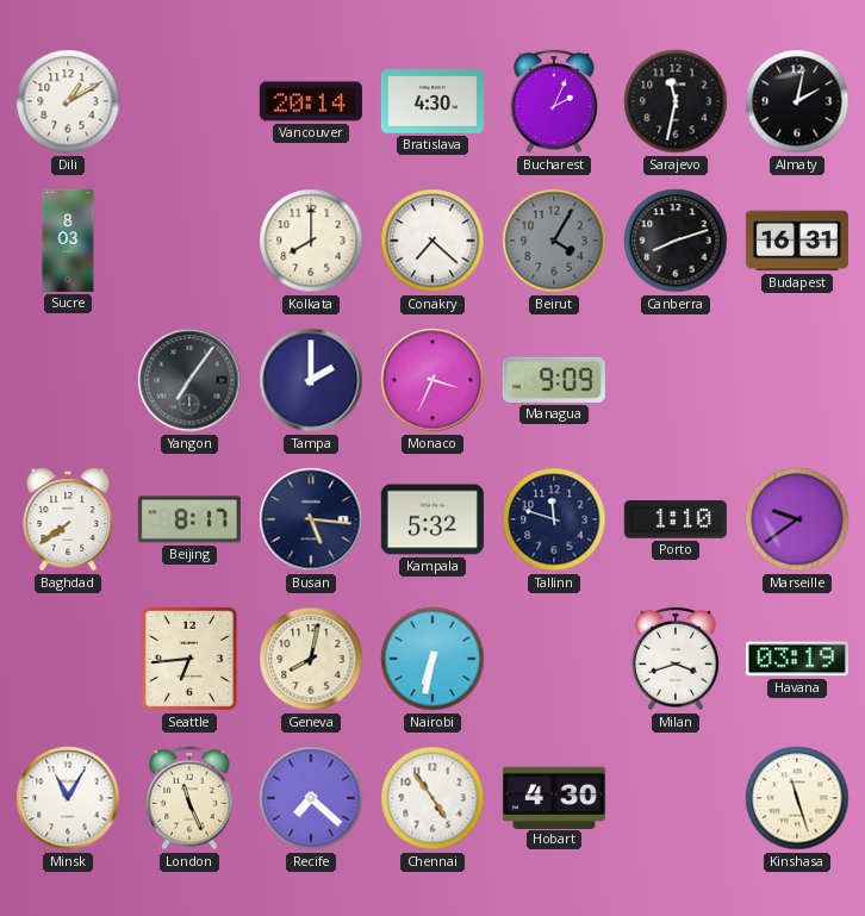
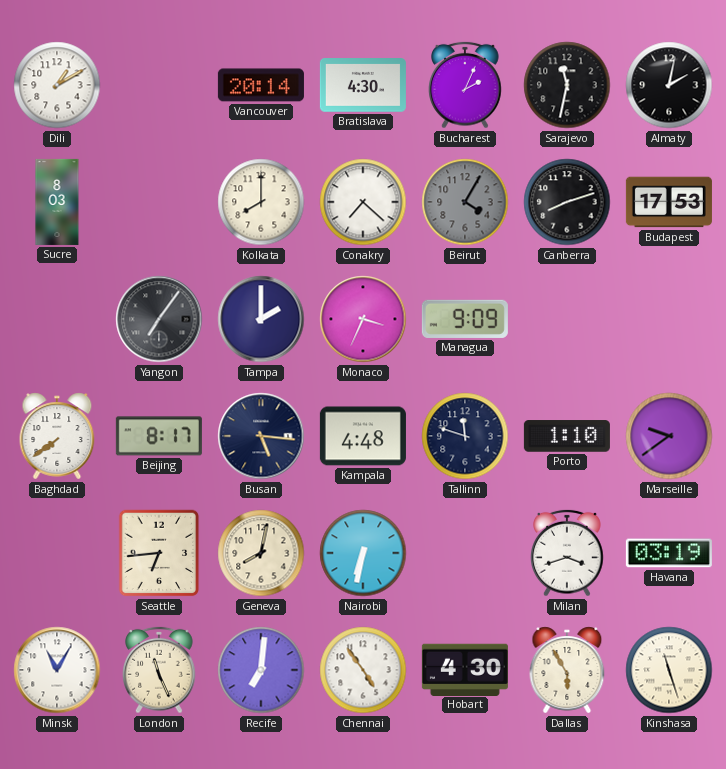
Budapest: 16:31 -> 17:53
Kampala: 5:32 -> 4:48
Recife: 7:22 -> 7:01
Dallas: none -> 5:55
